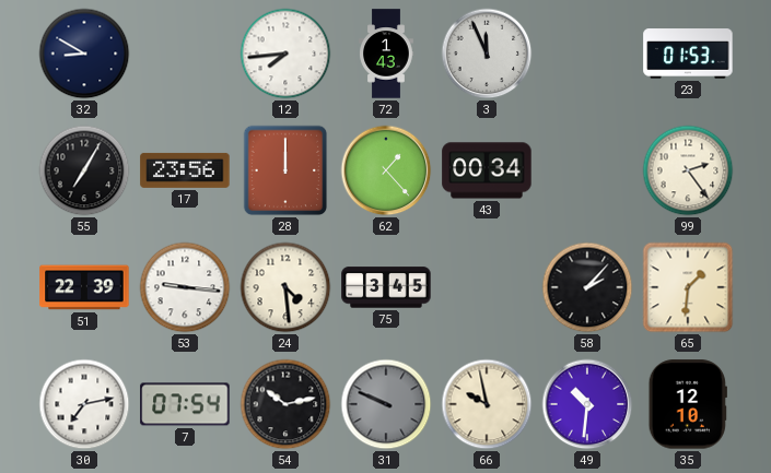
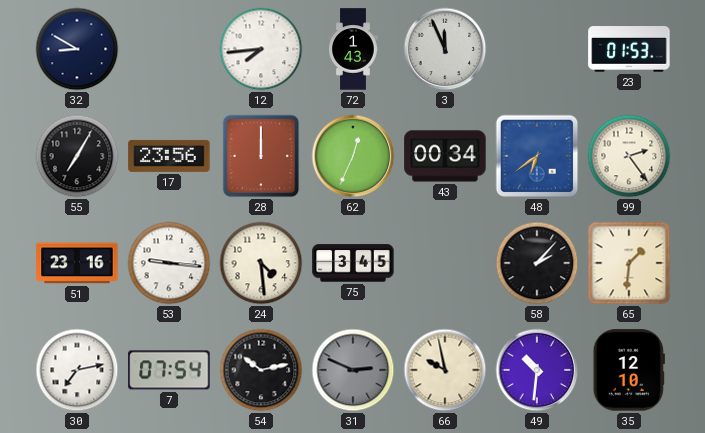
62: 1:23 -> 12:34
48: none -> 6:39
51: 22:39 -> 23:16
31: 9:49 -> 2:49
